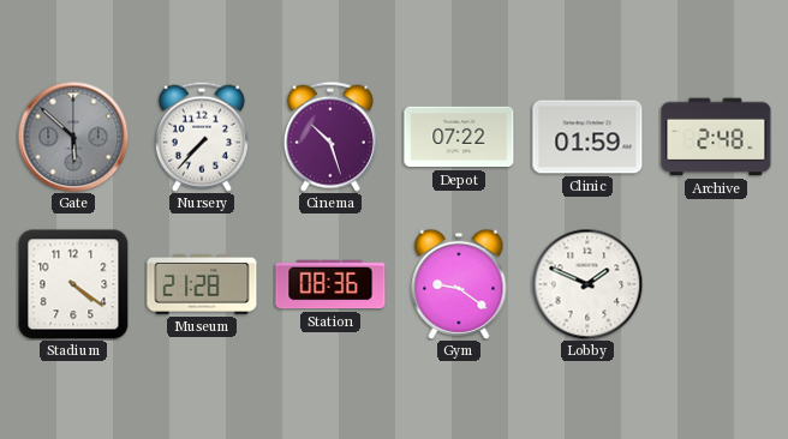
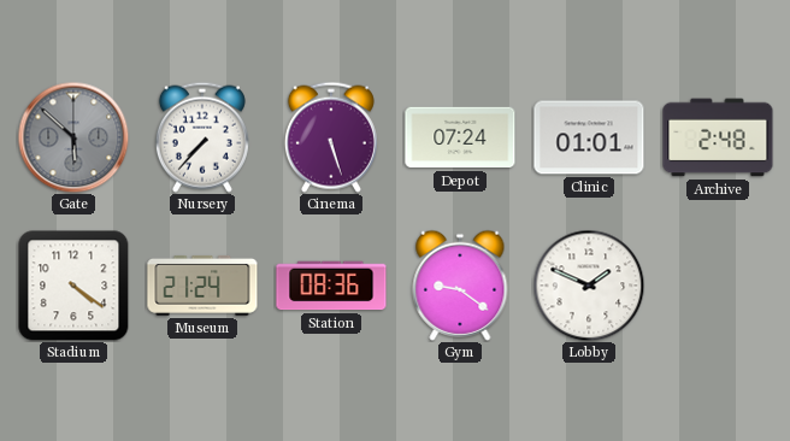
Cinema: 10:27 -> 5:27
Depot: 07:22 -> 07:24
Clinic: 01:59 -> 01:01
Museum: 21:28 -> 21:24
